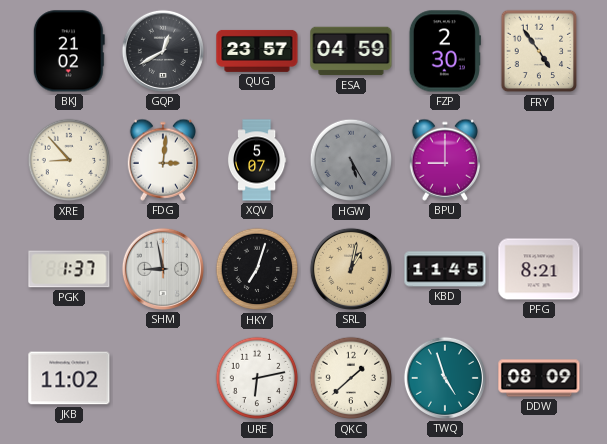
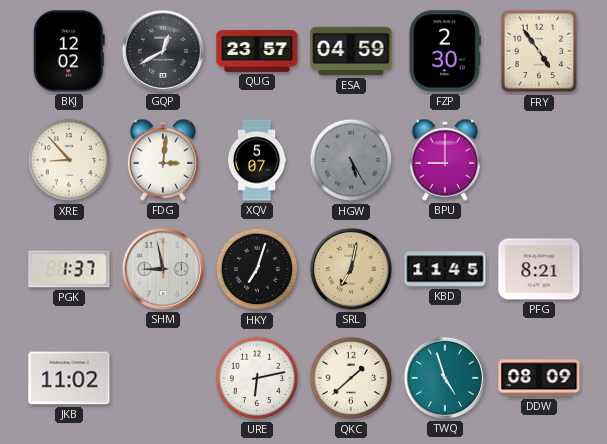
BKJ: 21:02 -> 12:02
SRL: 1:02 -> 7:02
